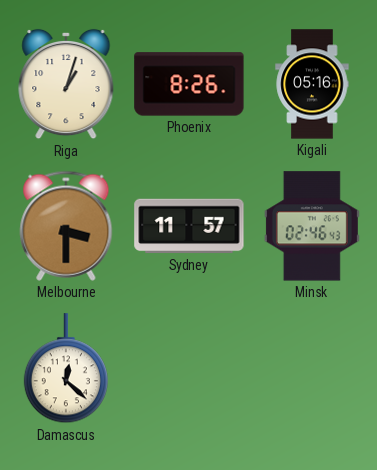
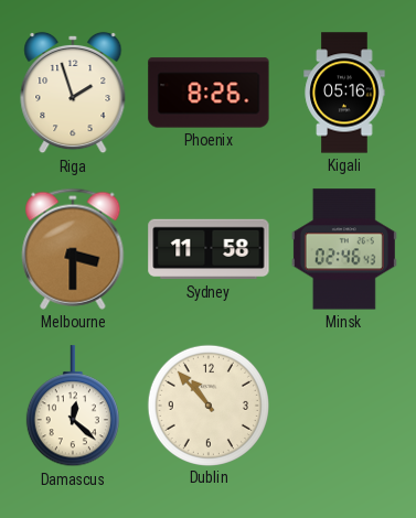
Riga: 1:03 -> 1:57
Sydney: 11:57 -> 11:58
Dublin: none -> 10:53
